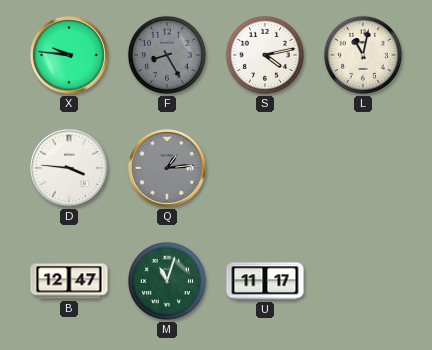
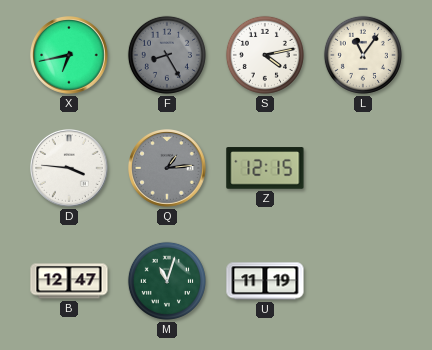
X: 9:46 -> 6:43
L: 11:02 -> 11:06
Z: none -> 12:15
U: 11:17 -> 11:19
